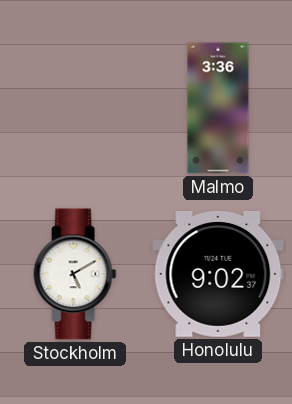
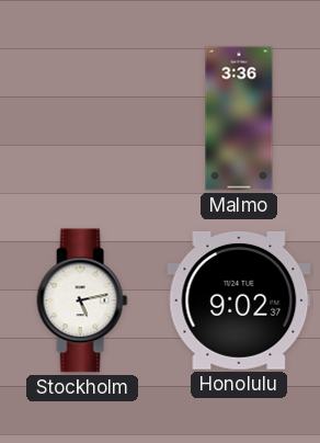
Stockholm: 5:10 -> 5:13
